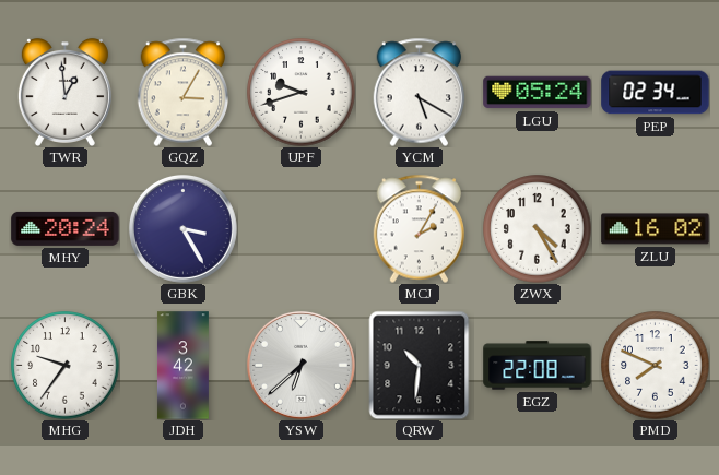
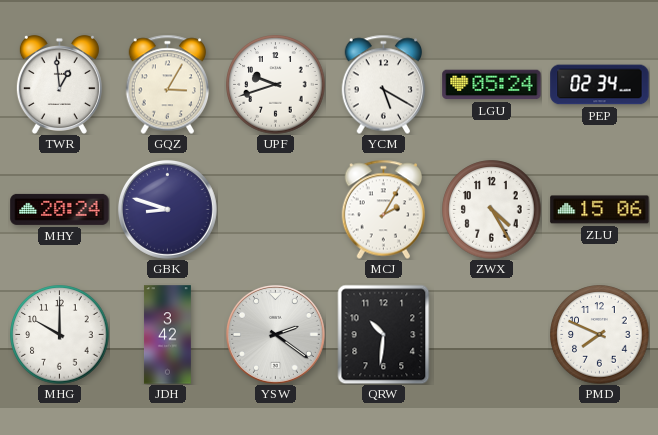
GBK: 3:25 -> 8:48
ZLU: 16:02 -> 15:06
MHG: 9:36 -> 10:00
YSW: 6:38 -> 2:21
EGZ: 22:08 -> none
